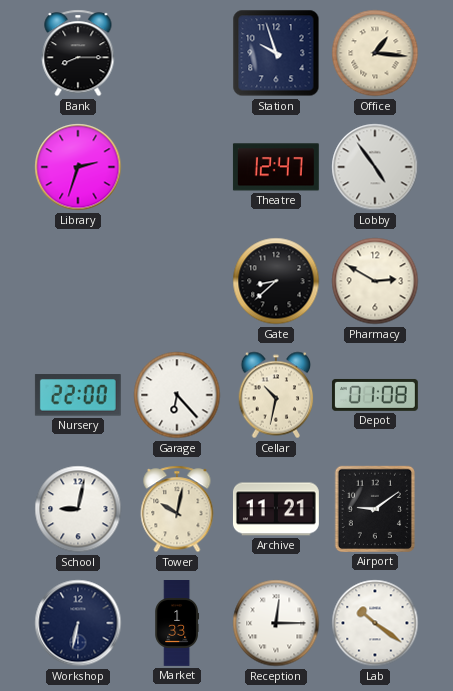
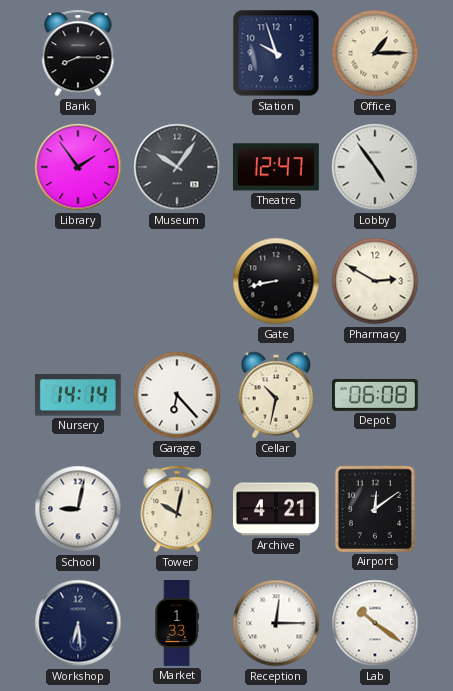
Office: 1:16 -> 1:15
Library: 2:33 -> 1:54
Museum: none -> 10:06
Gate: 8:38 -> 8:43
Nursery: 22:00 -> 14:14
Depot: 01:08 -> 06:08
Archive: 11:21 -> 4:21
Airport: 9:09 -> 12:09
Workshop: 6:32 -> 6:29
